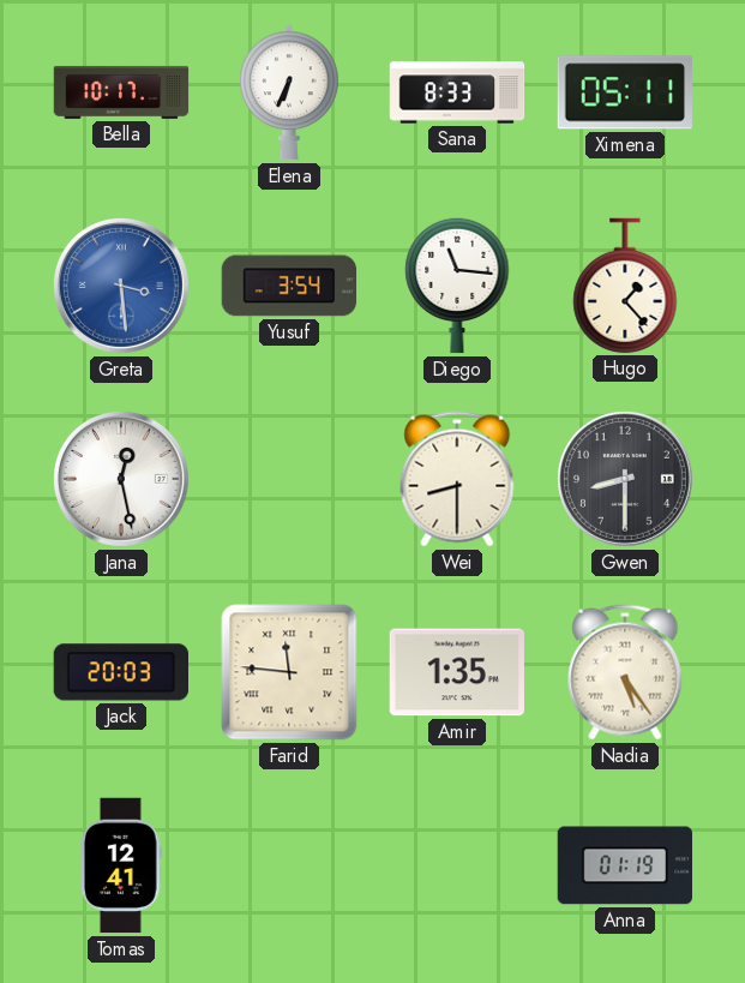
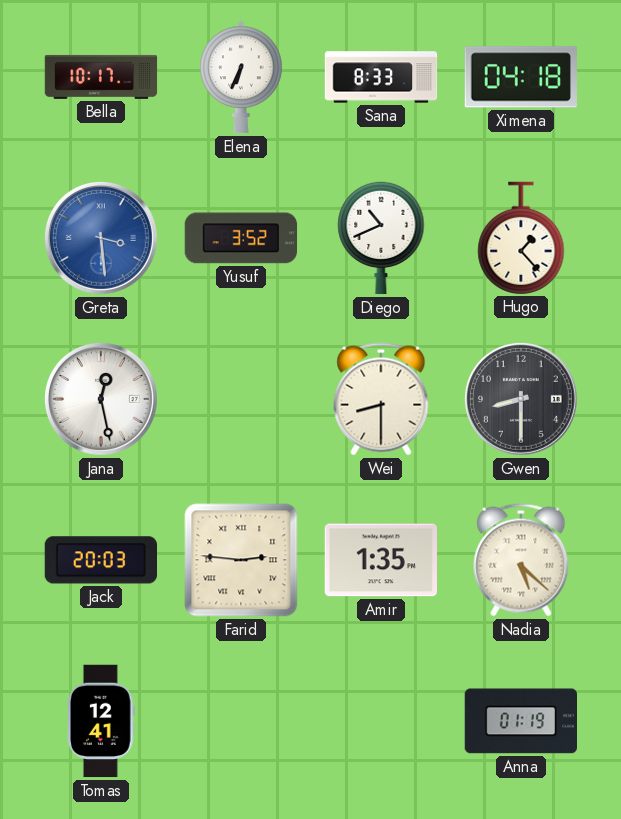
Ximena: 05:11 -> 04:18
Yusuf: 3:54 -> 3:52
Diego: 11:16 -> 10:41
Farid: 11:46 -> 2:46
Nadia: 5:24 -> 5:22
